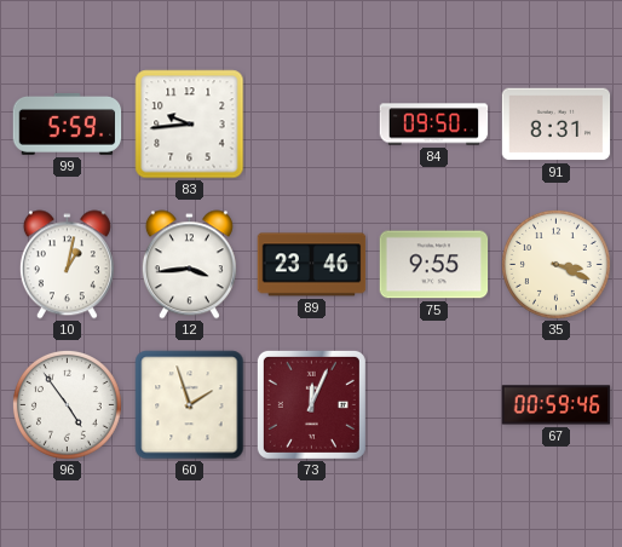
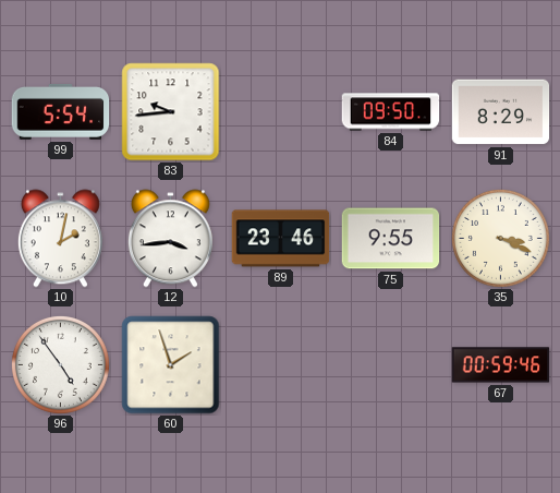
99: 5:59 -> 5:54
91: 8:31 -> 8:29
10: 1:02 -> 2:02
73: 12:04 -> none
